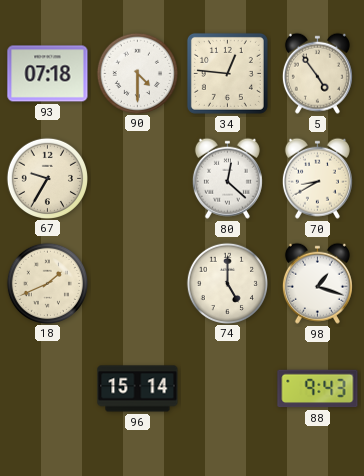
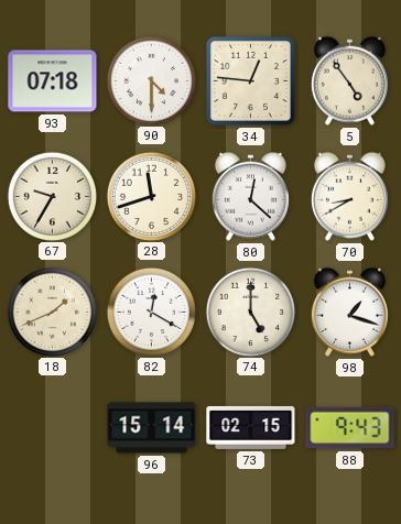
28: none -> 11:42
82: none -> 12:20
73: none -> 02:15
